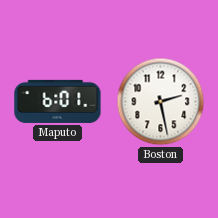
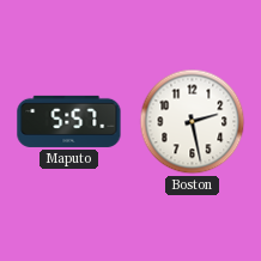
Maputo: 6:01 -> 5:57
